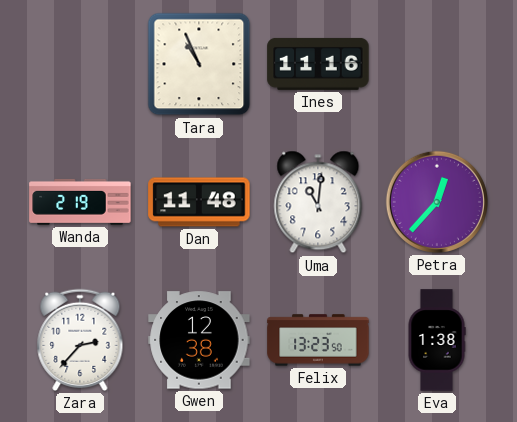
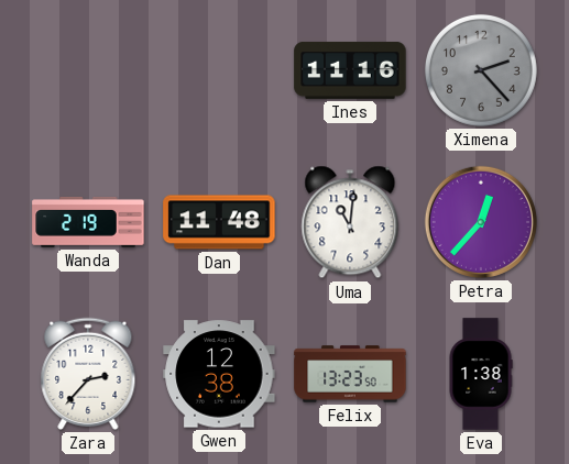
Tara: 10:56 -> none
Ximena: none -> 2:23
